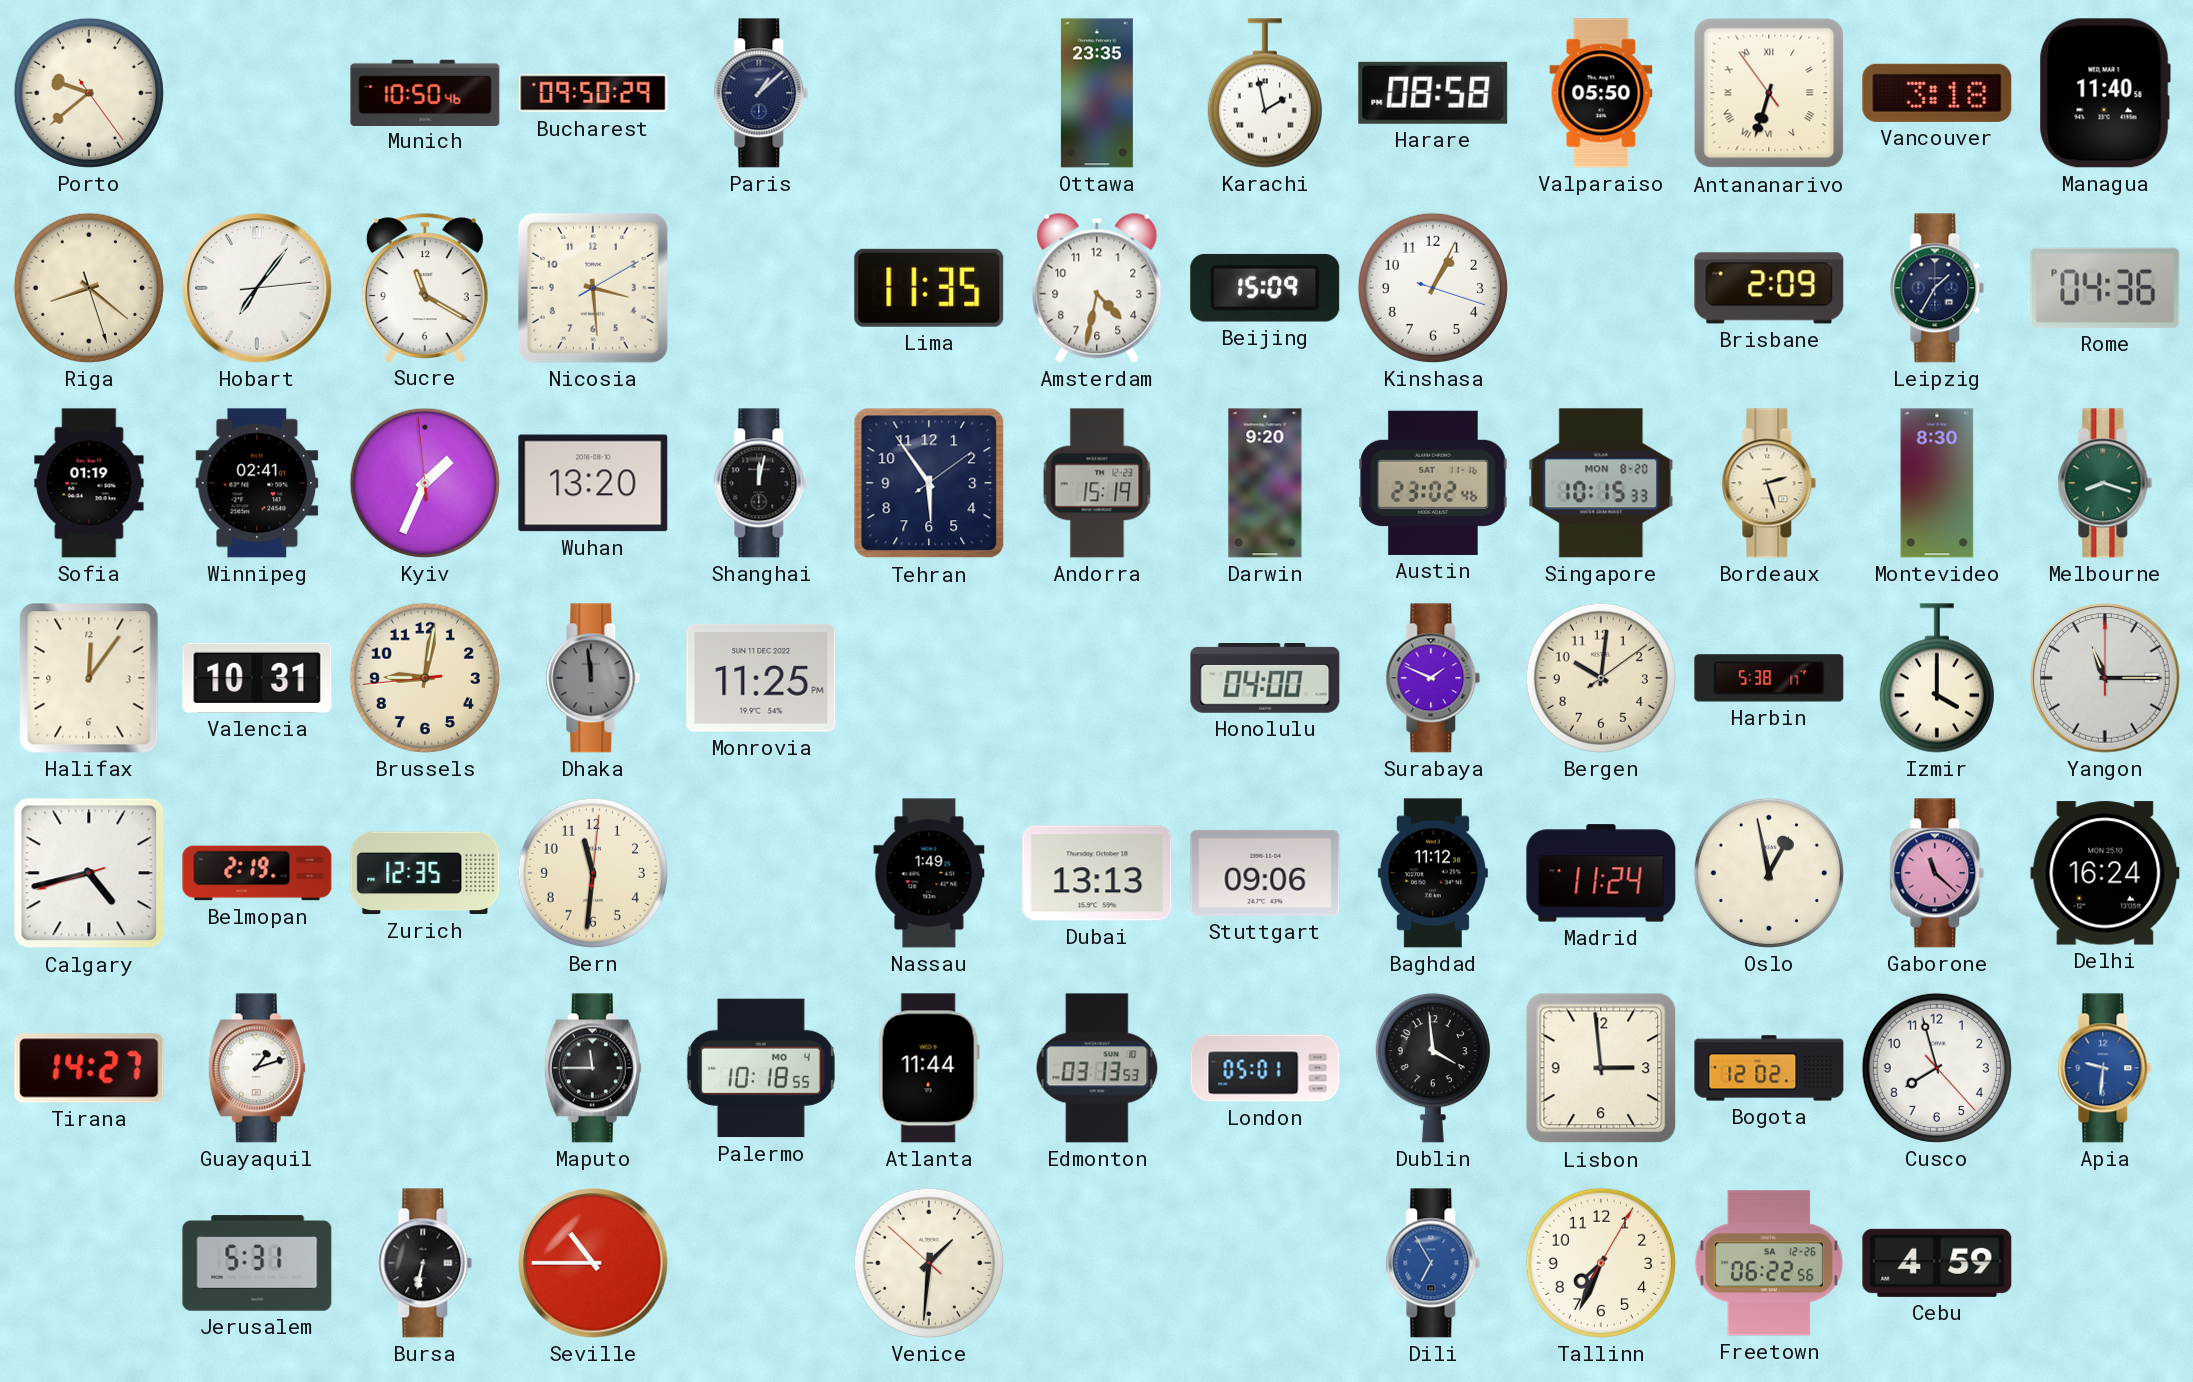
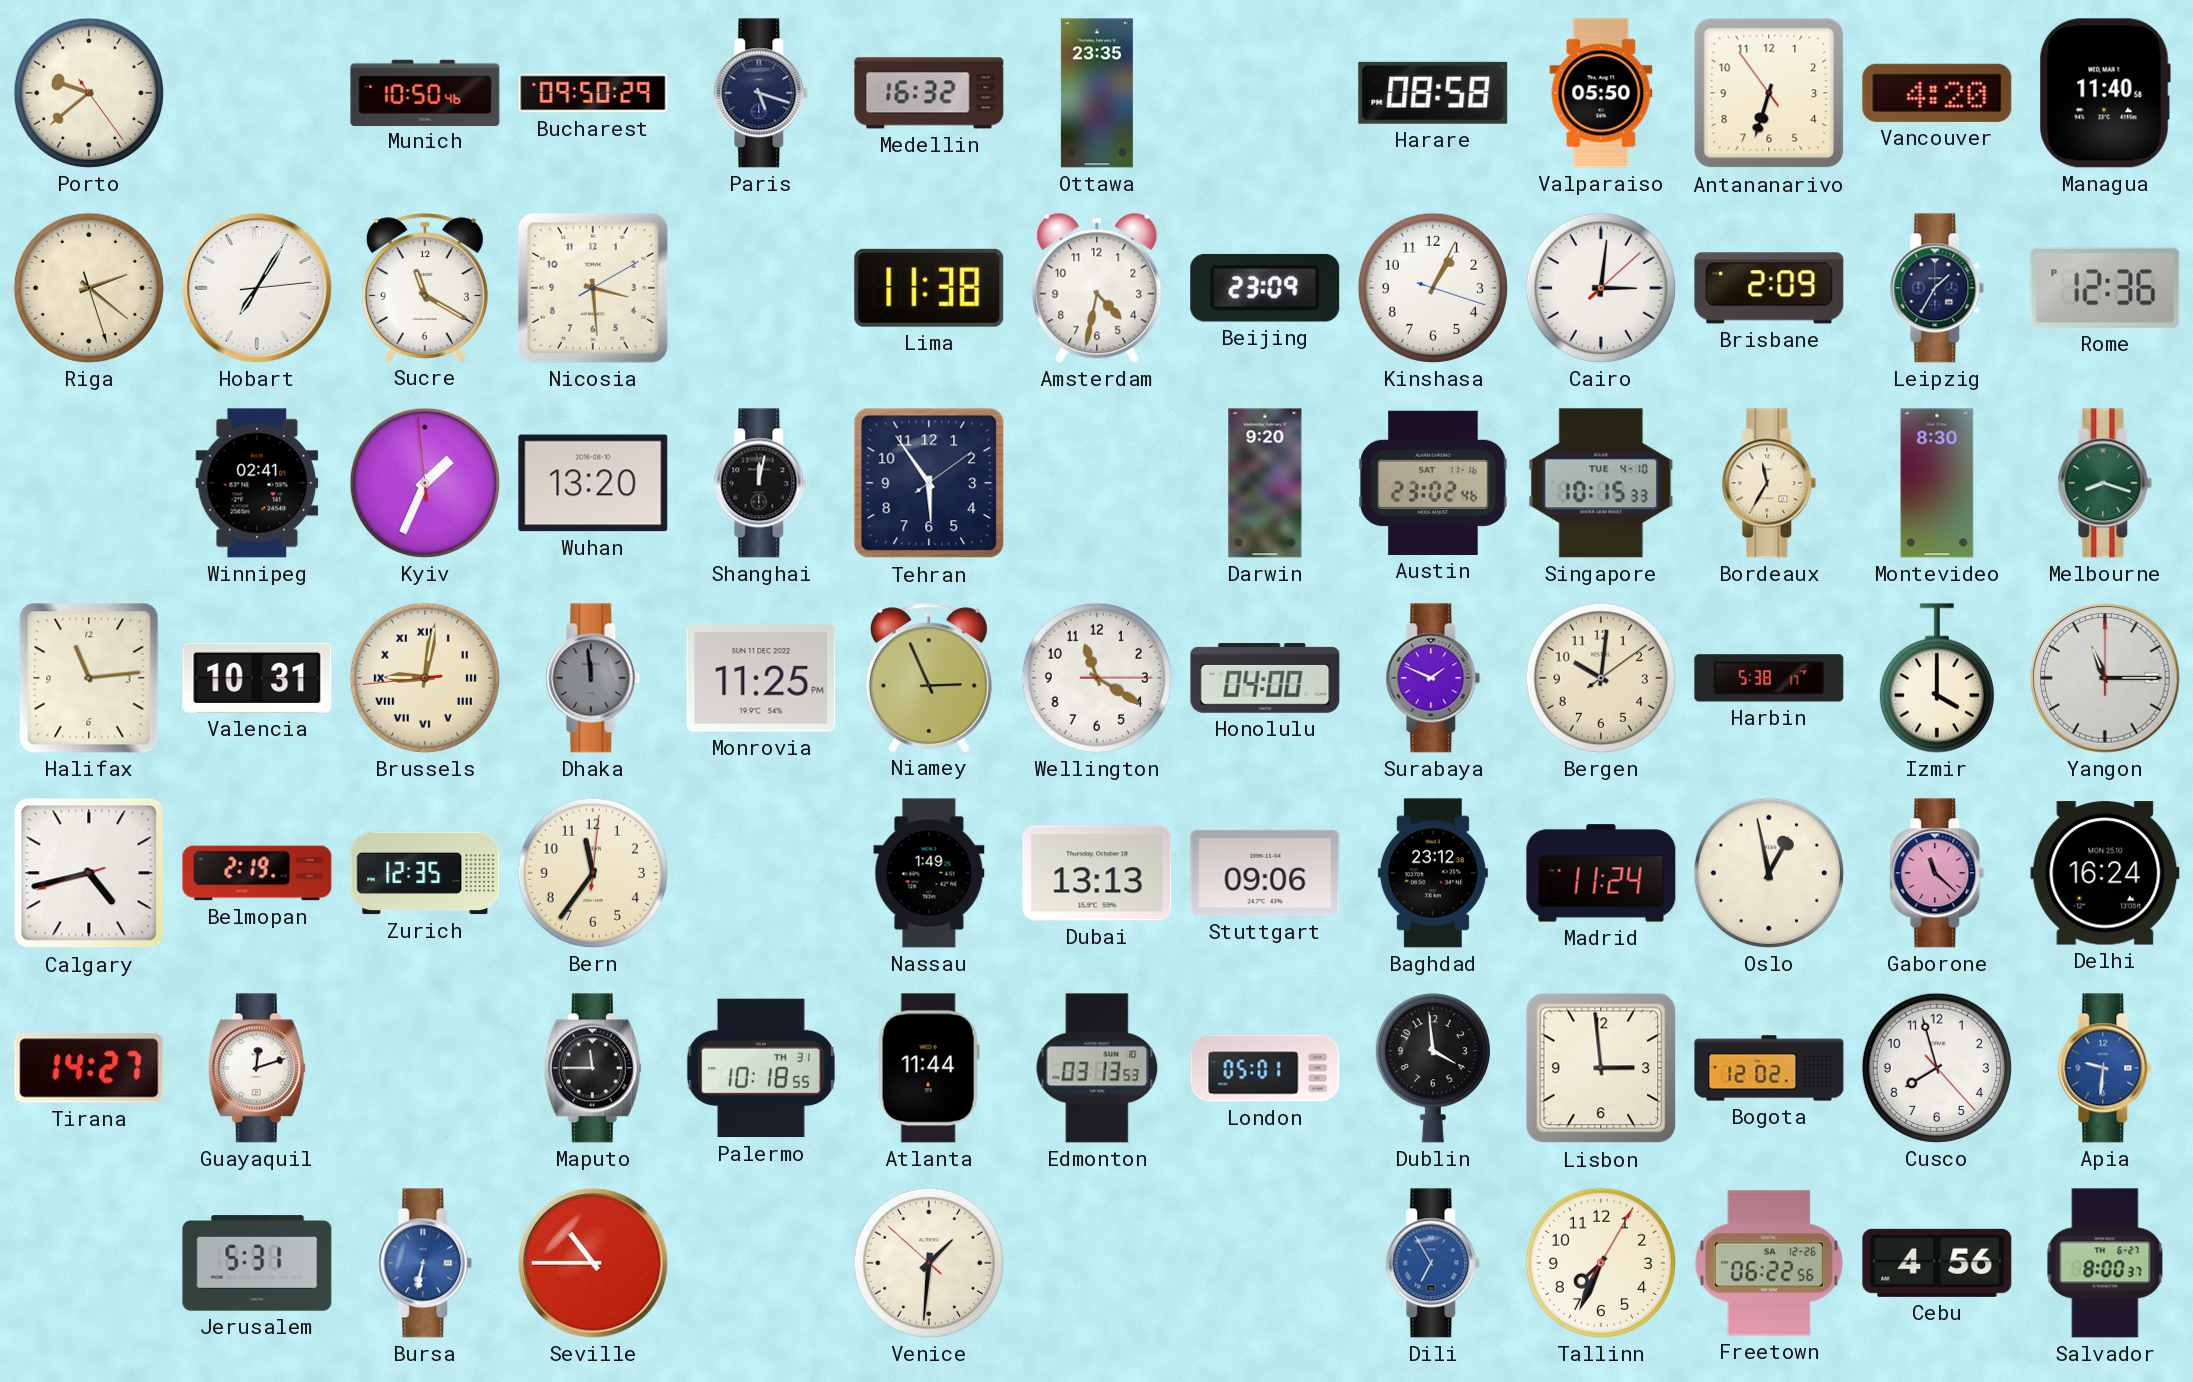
Paris: 1:08 -> 5:18
Medellin: none -> 16:32
Karachi: 1:58 -> none
Antananarivo numerals: Roman -> Arabic
Vancouver: 3:18 -> 4:20
Riga: 8:21 -> 2:21
Hobart: 7:06 -> 7:05
Lima: 11:35 -> 11:38
Beijing: 15:09 -> 23:09
Cairo: none -> 3:01
Rome: 04:36 -> 12:36
Sofia: 01:19 -> none
Andorra: 15:19 -> none
Singapore date: MON 8-20 -> TUE 4-10
Bordeaux: 2:27 -> 11:35
Halifax: 12:06 -> 11:14
Brussels numerals: Arabic -> Roman
Niamey: none -> 2:56
Wellington: none -> 11:20
Bern: 11:31 -> 11:36
Baghdad: 11:12 -> 23:12
Guayaquil: 1:12 -> 12:12
Palermo date: MO 4 -> TH 31
Bursa dial: black -> blue
Cebu: 4:59 -> 4:56
Salvador: none -> 8:00
